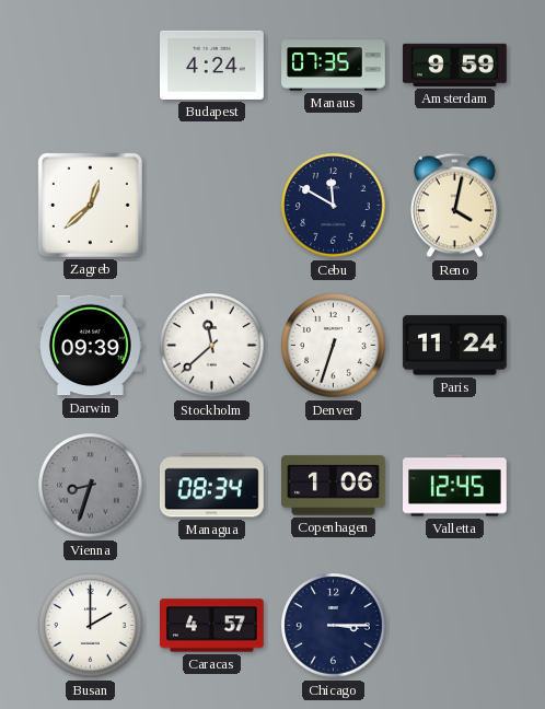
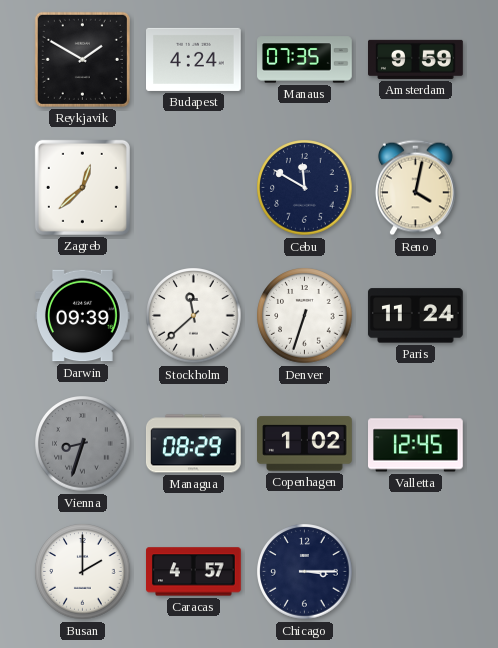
Reykjavik: none -> 1:50
Managua: 08:34 -> 08:29
Copenhagen: 1:06 -> 1:02
